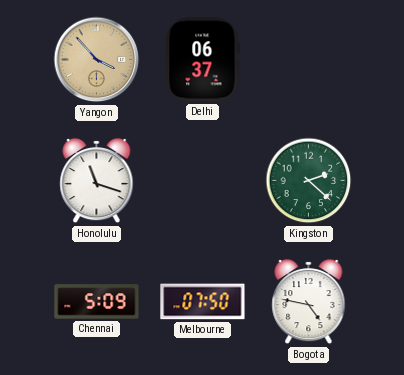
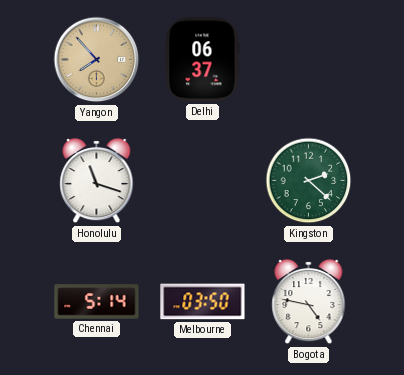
Yangon: 3:53 -> 7:53
Chennai: 5:09 -> 5:14
Melbourne: 07:50 -> 03:50
